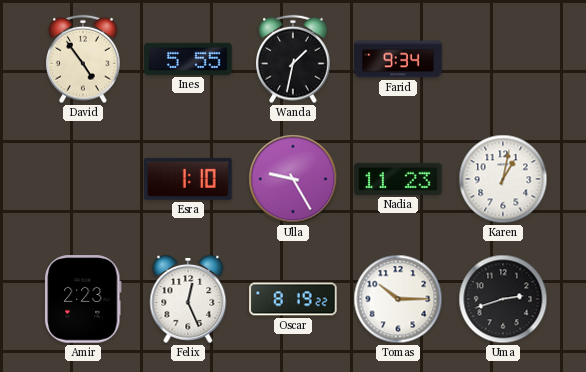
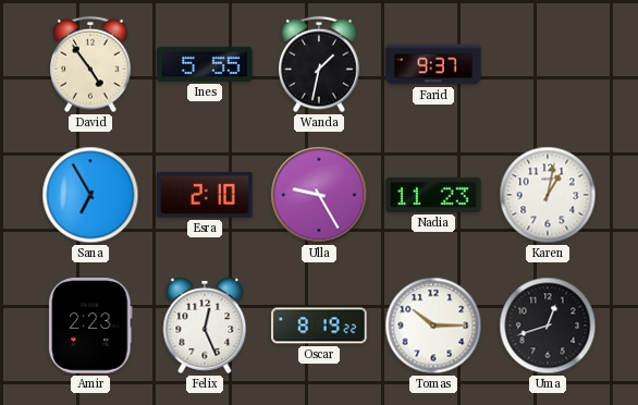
Farid: 9:34 -> 9:37
Sana: none -> 6:55
Esra: 1:10 -> 2:10
Uma: 2:42 -> 12:42
